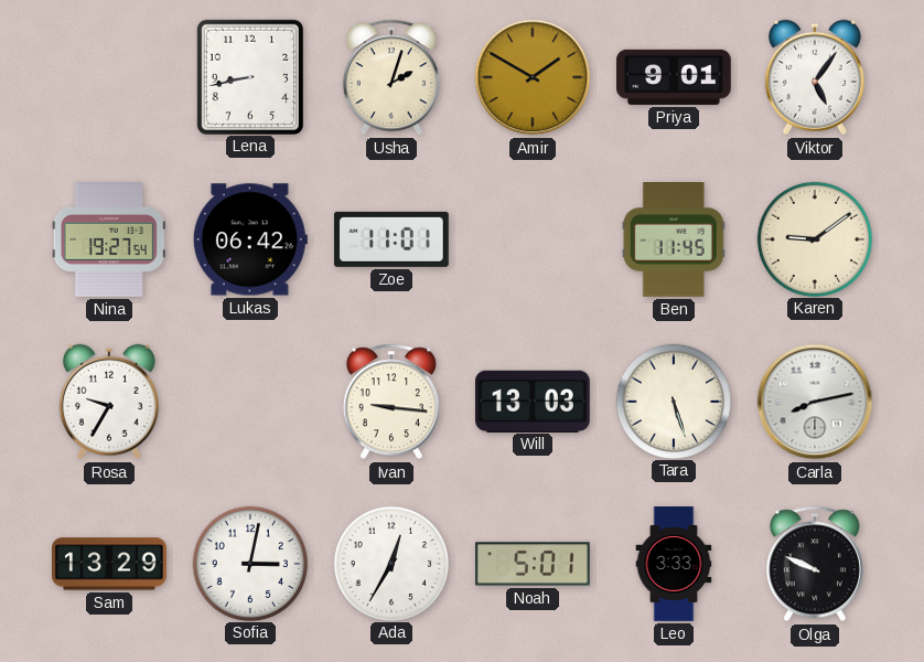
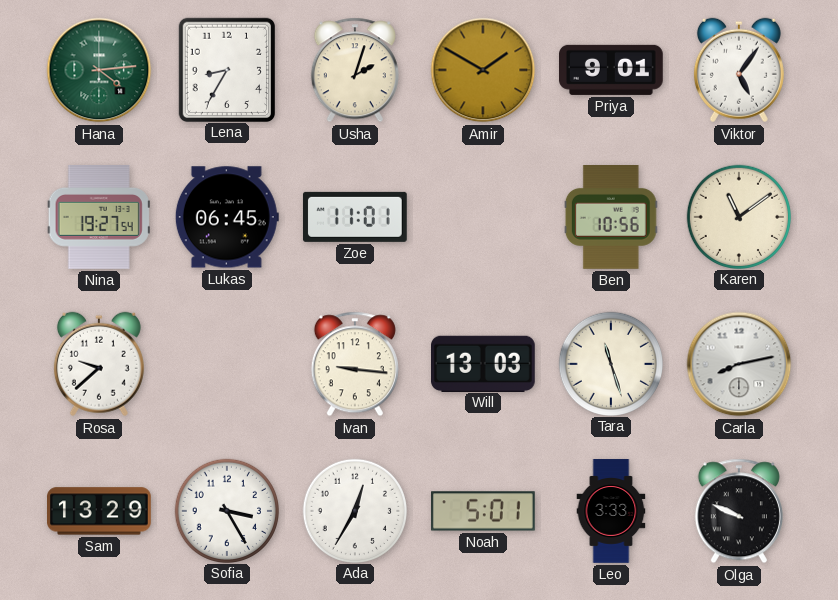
Hana: none -> 4:14
Lena: 8:43 -> 8:35
Lukas: 06:42 -> 06:45
Ben: 11:45 -> 10:56
Karen: 9:09 -> 11:09
Rosa: 9:35 -> 9:38
Tara: 5:27 -> 11:27
Sofia: 3:02 -> 3:25
